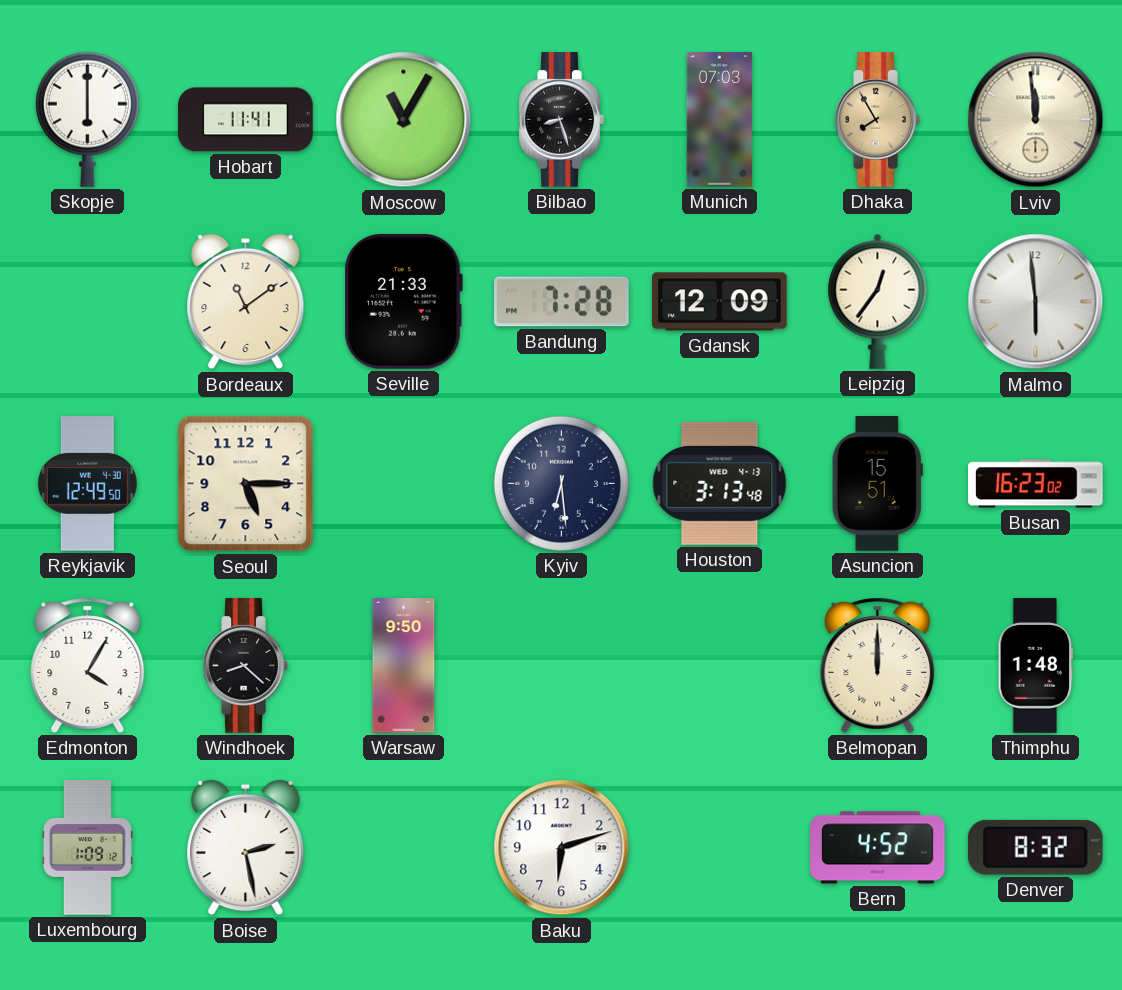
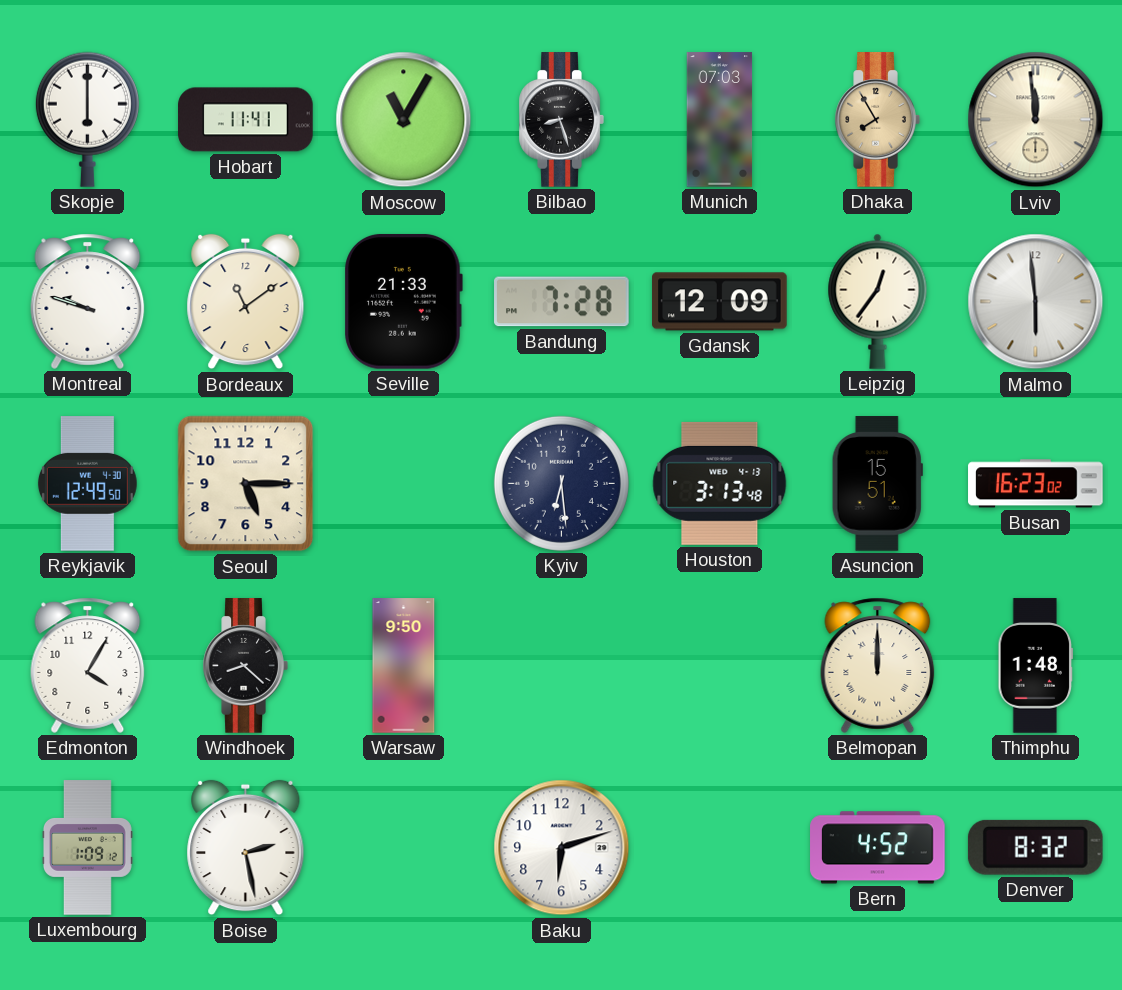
Montreal: none -> 9:48
